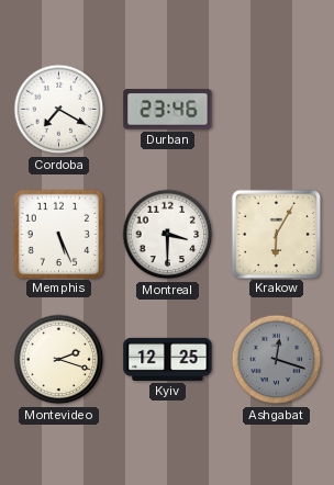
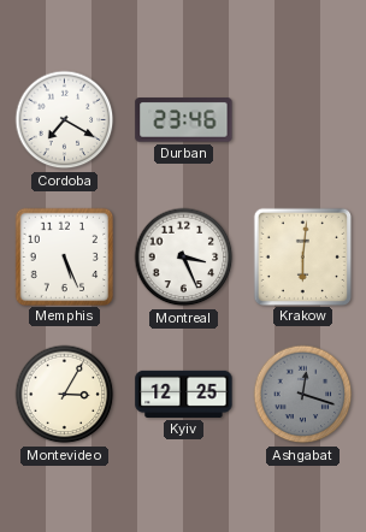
Montreal: 3:30 -> 3:26
Krakow: 6:05 -> 6:01
Montevideo: 2:18 -> 3:05
